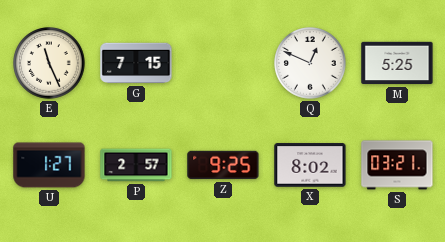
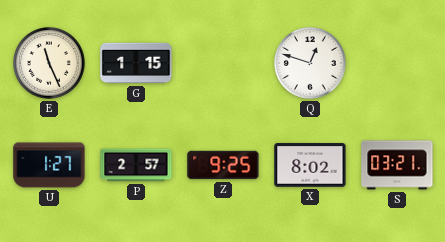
G: 7:15 -> 1:15
Q: 12:49 -> 12:48
M: 5:25 -> none
